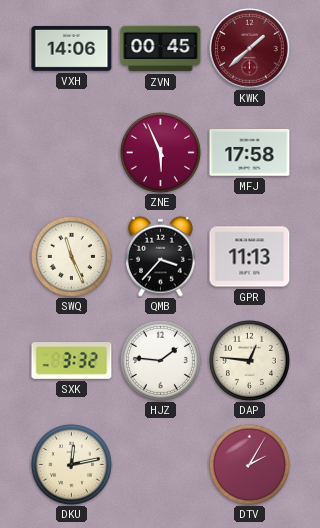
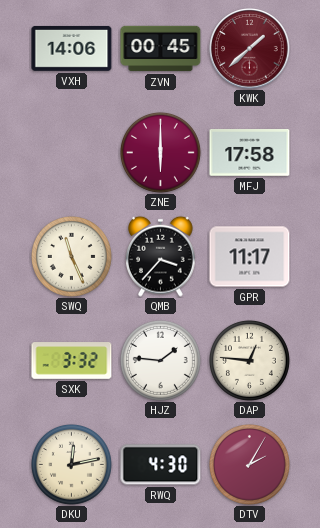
ZNE: 5:56 -> 6:00
GPR: 11:13 -> 11:17
RWQ: none -> 4:30
